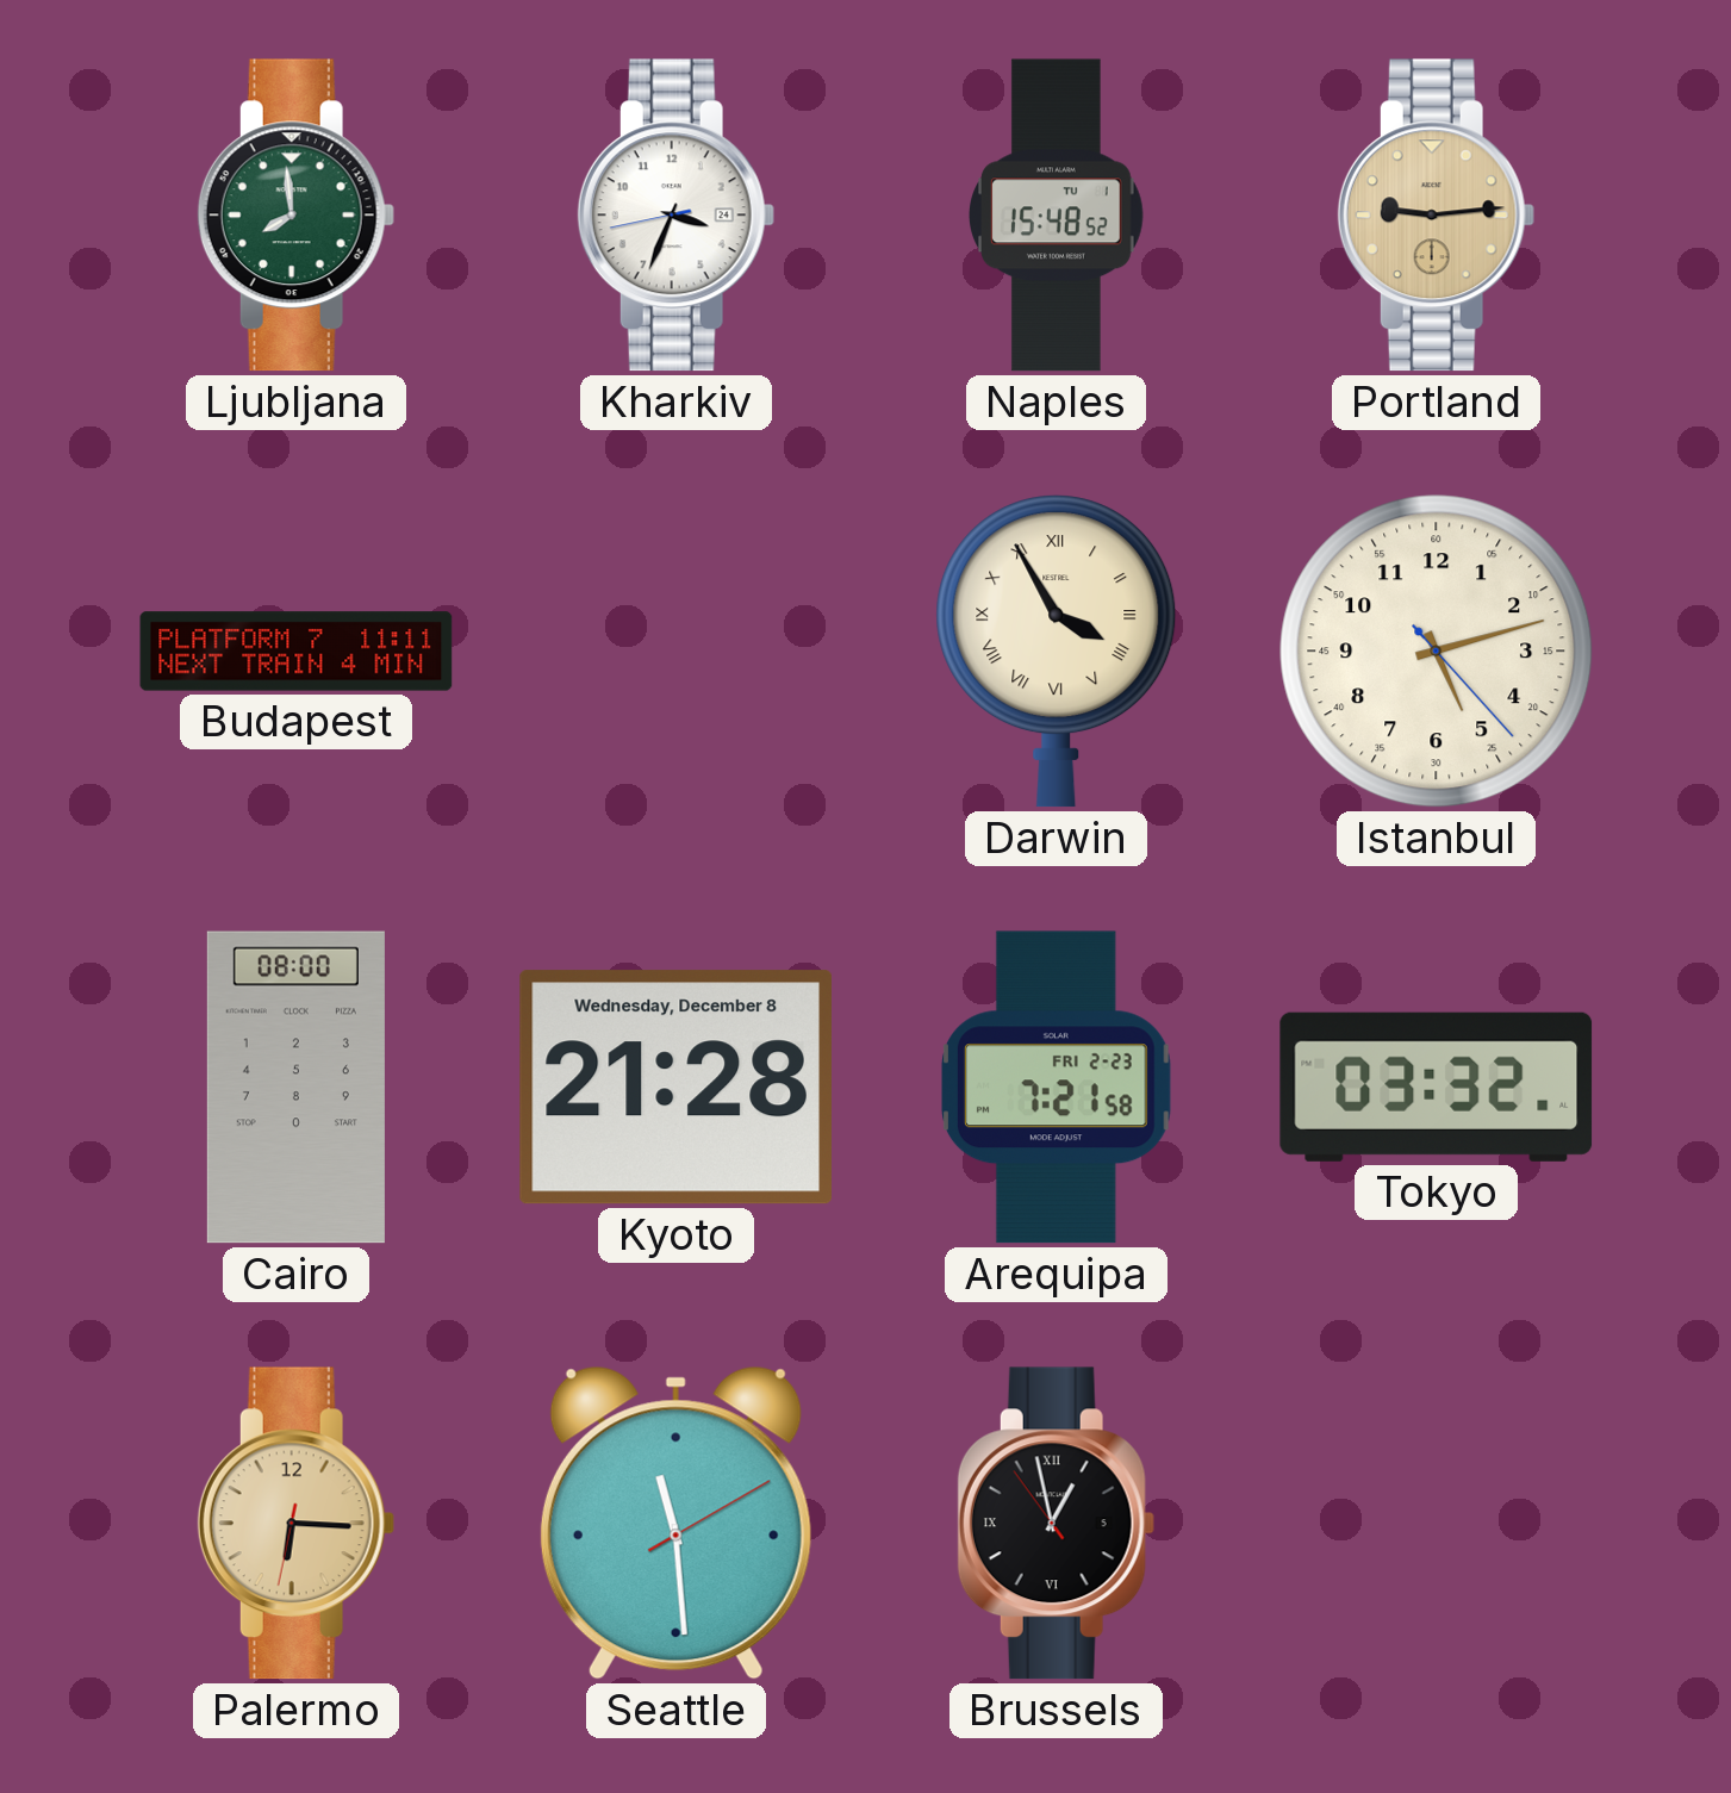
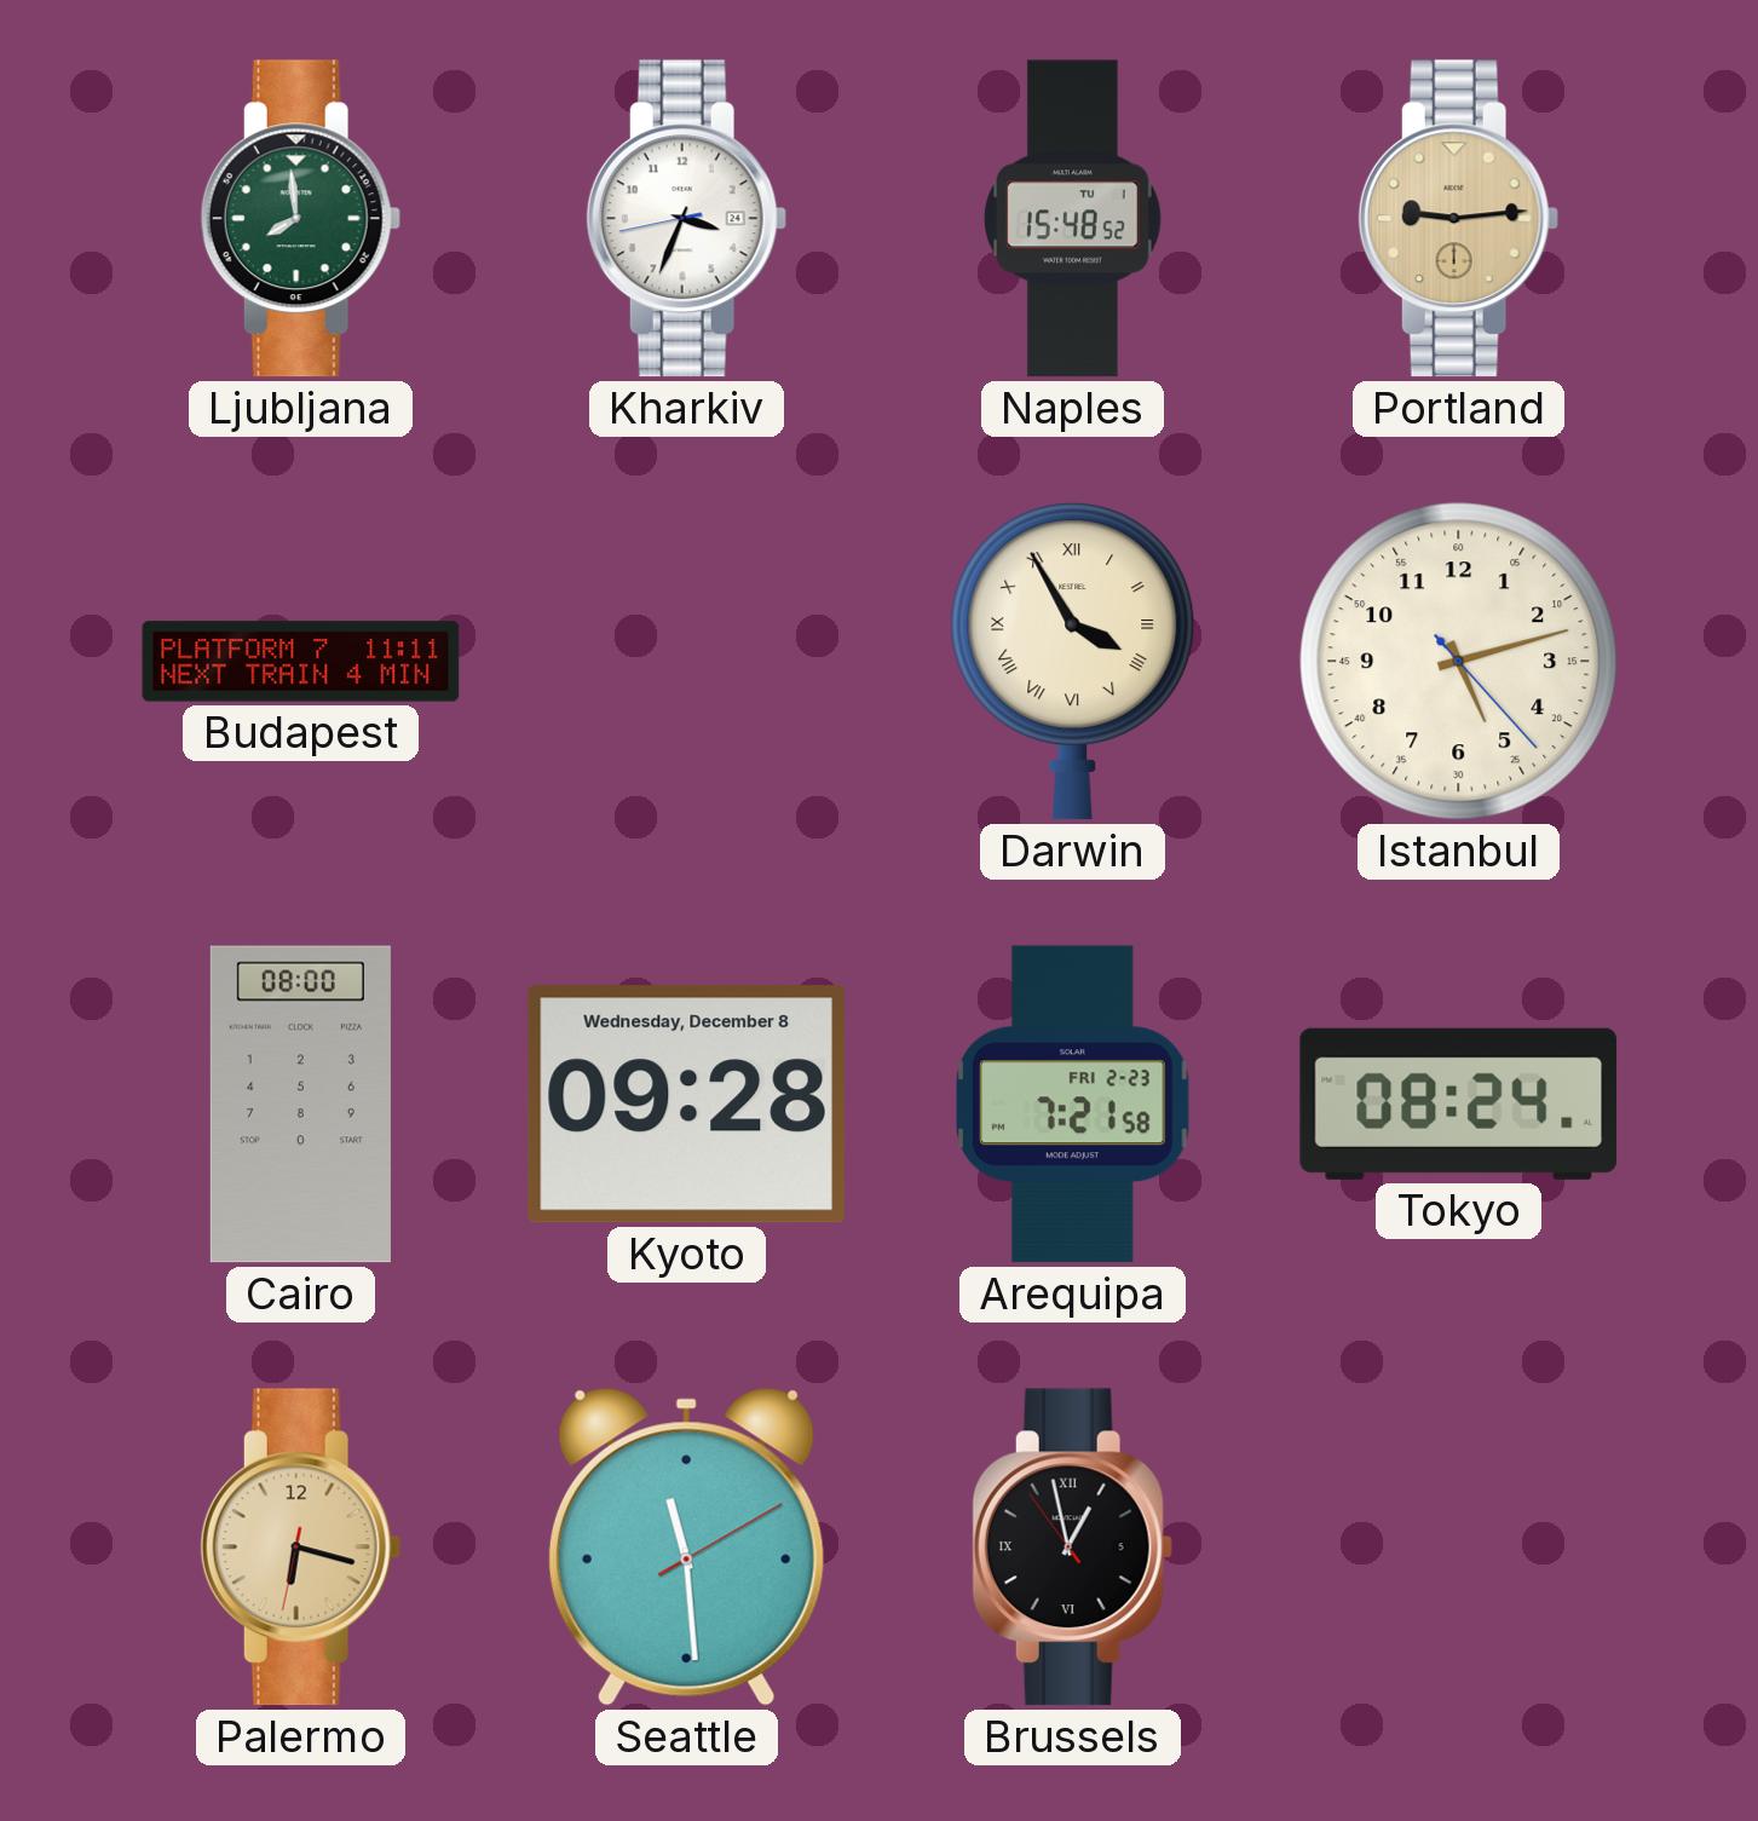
Kyoto: 21:28 -> 09:28
Tokyo: 03:32 -> 08:24
Palermo: 6:15 -> 6:17
